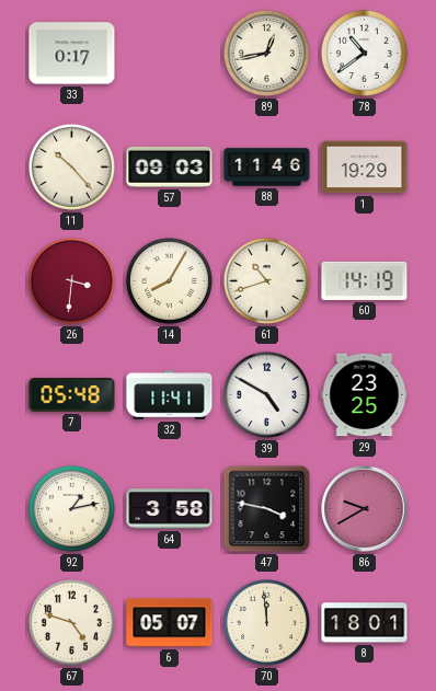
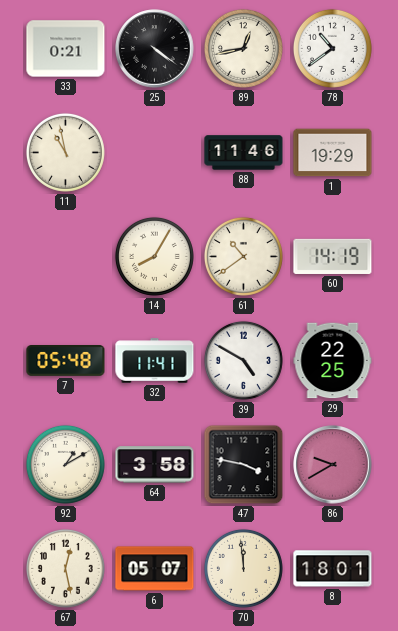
33: 0:17 -> 0:21
25: none -> 4:21
11: 10:23 -> 10:58
57: 09:03 -> none
26: 3:31 -> none
61: 10:42 -> 10:39
29: 23:25 -> 22:25
92: 1:13 -> 1:10
67: 4:48 -> 12:28
